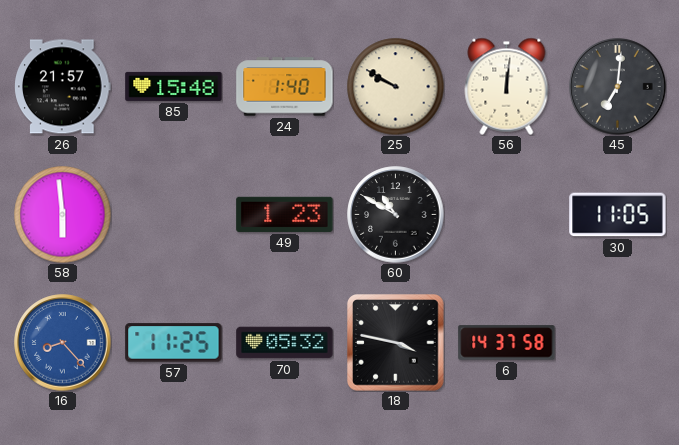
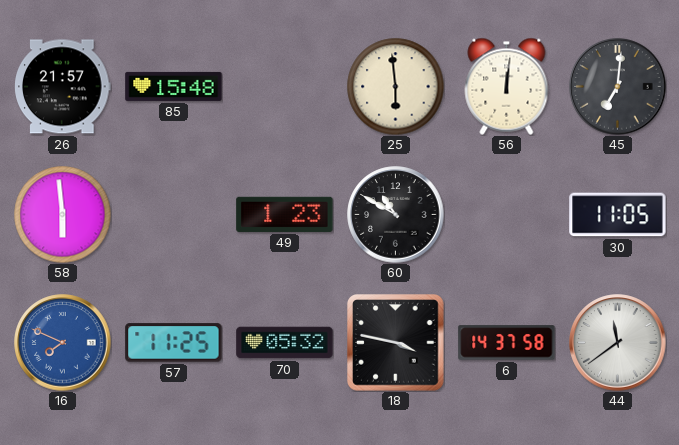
24: 1:40 -> none
25: 9:50 -> 5:59
16: 8:23 -> 7:49
44: none -> 11:39
